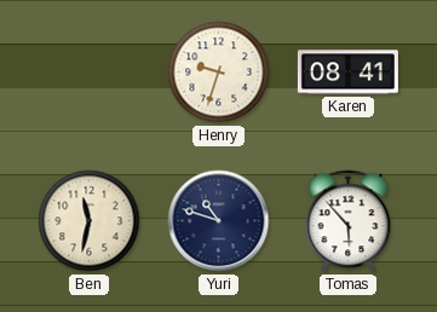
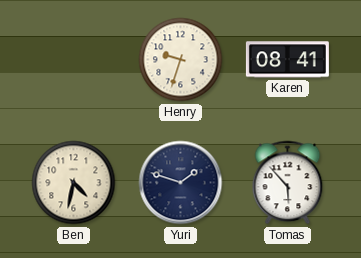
Ben: 11:32 -> 4:32
Yuri: 10:48 -> 1:48
